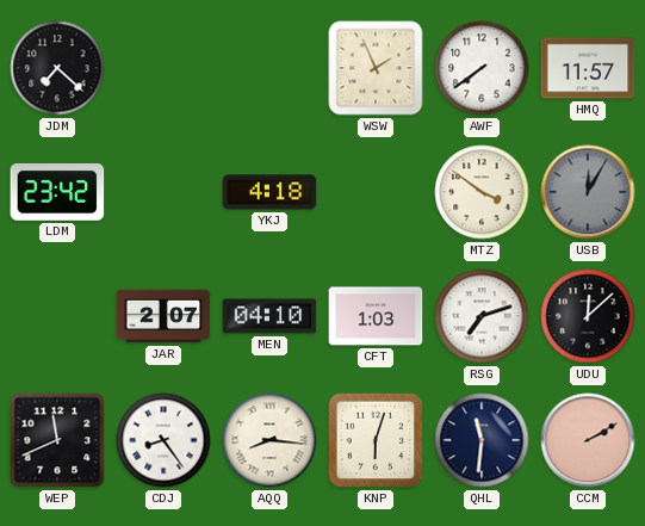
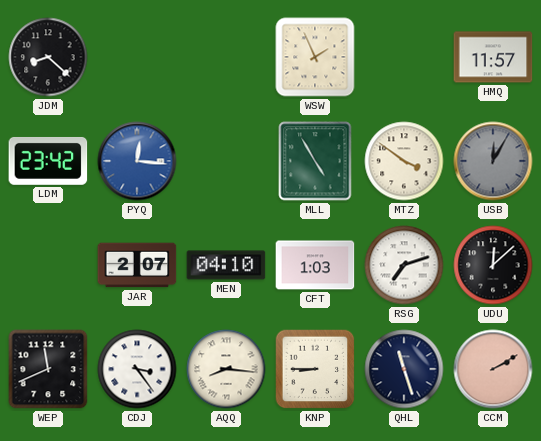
JDM: 7:22 -> 8:22
AWF: 7:39 -> none
PYQ: none -> 12:16
YKJ: 4:18 -> none
MLL: none -> 4:55
CDJ: 8:24 -> 3:24
KNP: 6:03 -> 8:45
QHL: 11:31 -> 11:27
